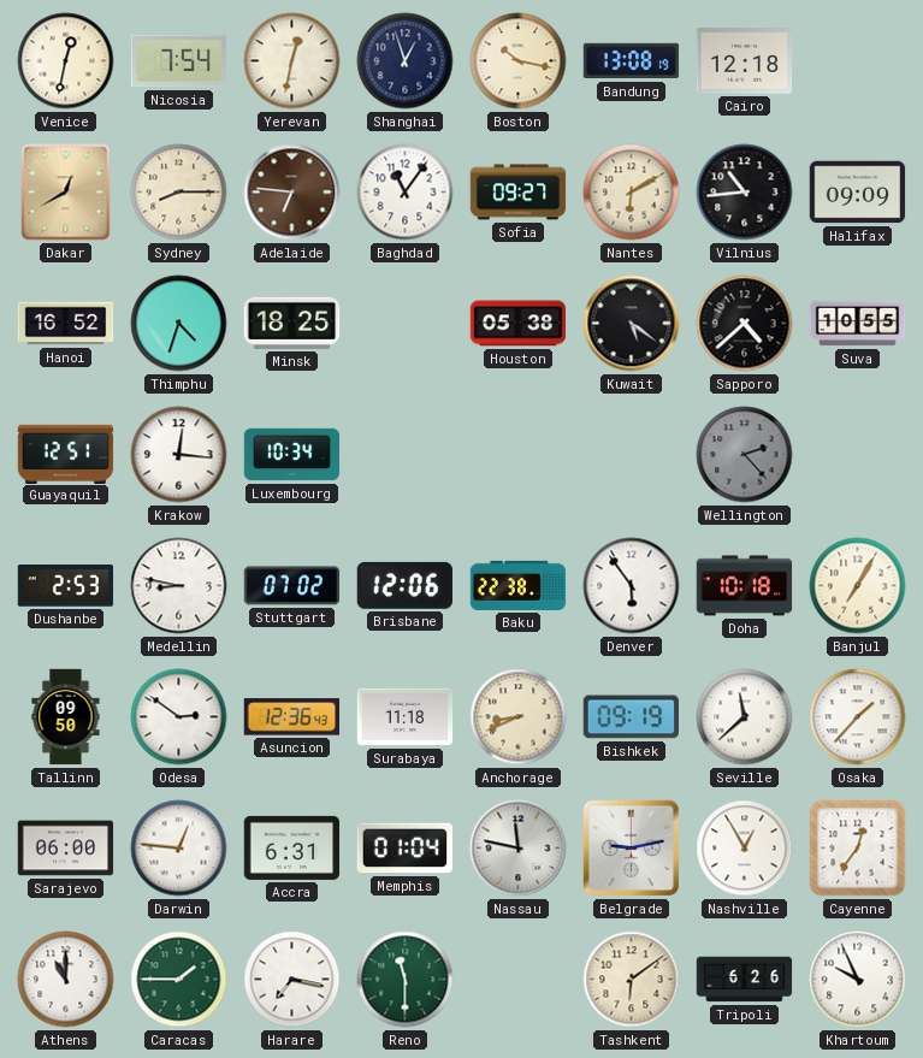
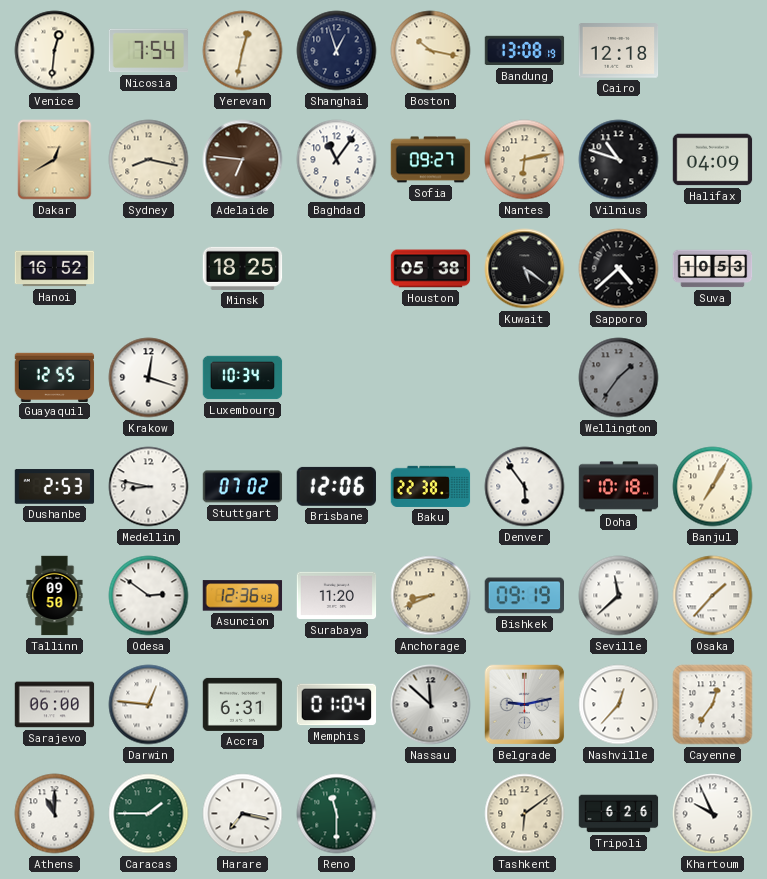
Venice: 12:32 -> 12:31
Sydney: 8:15 -> 8:17
Nantes: 6:10 -> 6:13
Vilnius: 10:44 -> 10:48
Halifax: 09:09 -> 04:09
Thimphu: 4:33 -> none
Suva: 10:55 -> 10:53
Guayaquil: 12:51 -> 12:55
Krakow: 12:16 -> 12:18
Wellington: 2:23 -> 1:36
Surabaya: 11:18 -> 11:20
Nassau: 11:47 -> 11:52
Nashville: 12:55 -> 12:37
